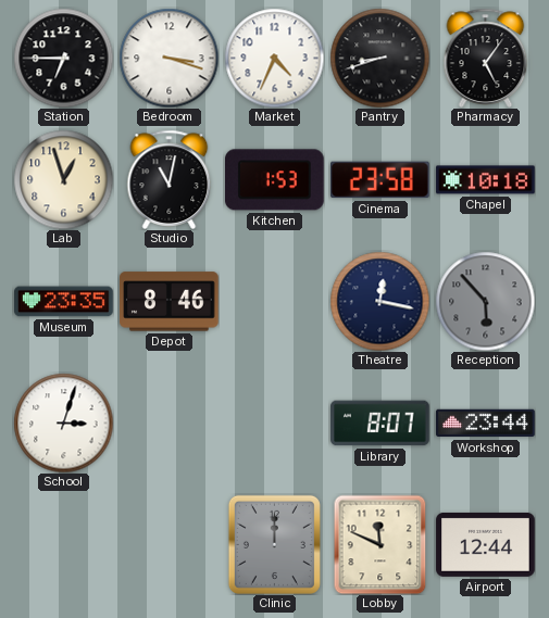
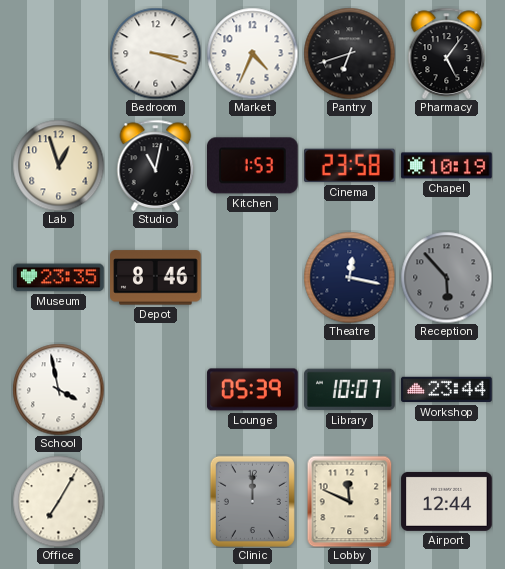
Station: 6:45 -> none
Pantry: 8:42 -> 6:42
Chapel: 10:18 -> 10:19
School: 3:03 -> 3:58
Lounge: none -> 05:39
Library: 8:07 -> 10:07
Office: none -> 7:05
